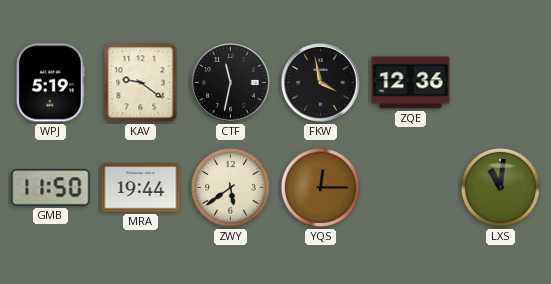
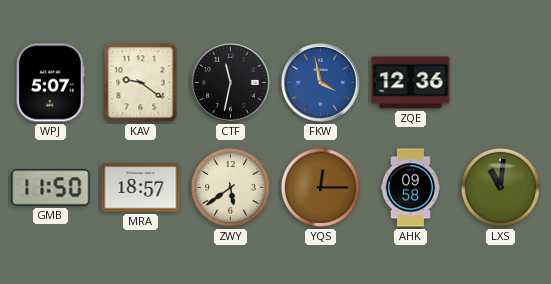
WPJ: 5:19 -> 5:07
FKW dial: black -> blue
MRA: 19:44 -> 18:57
AHK: none -> 09:58
